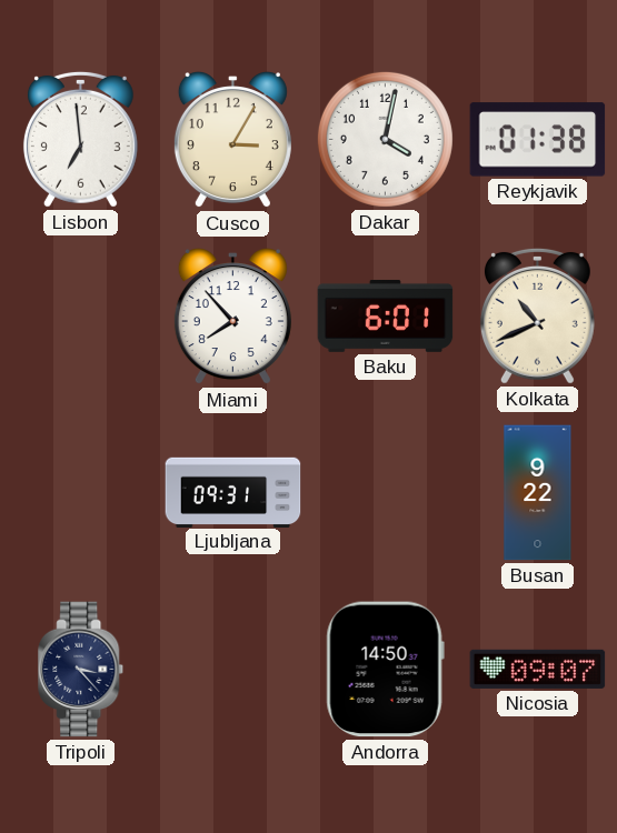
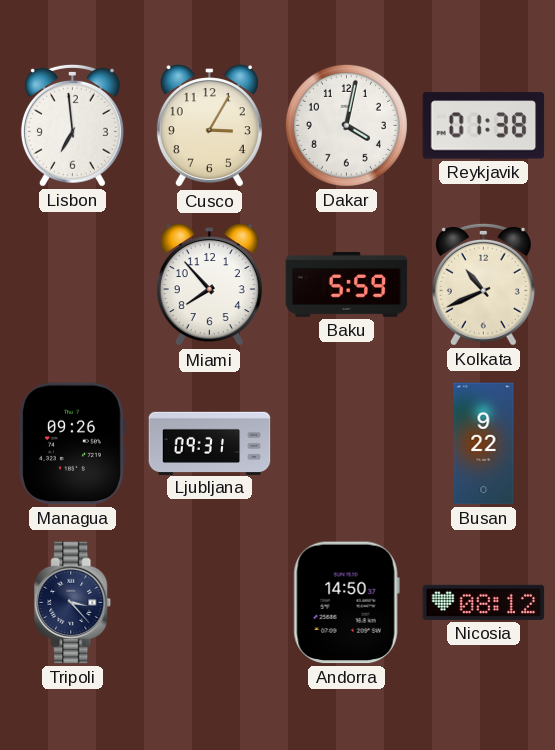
Baku: 6:01 -> 5:59
Managua: none -> 09:26
Nicosia: 09:07 -> 08:12
